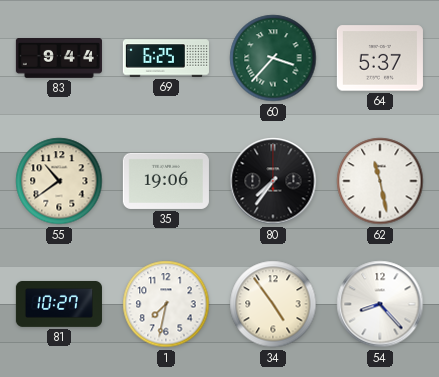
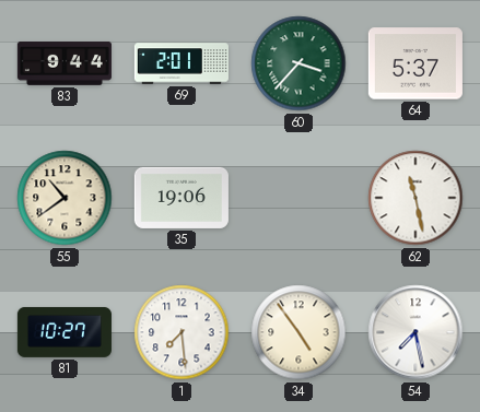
69: 6:25 -> 2:01
80: 7:36 -> none
1: 7:32 -> 7:29
54: 8:23 -> 7:28
